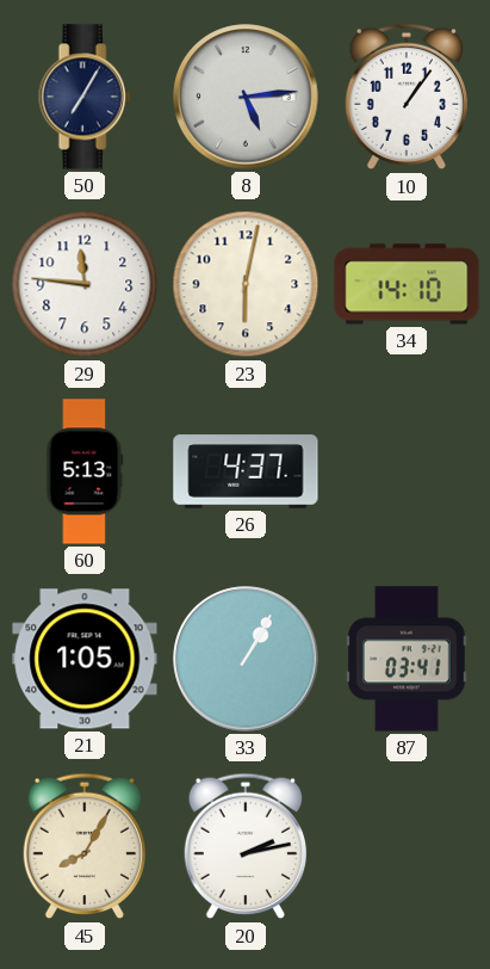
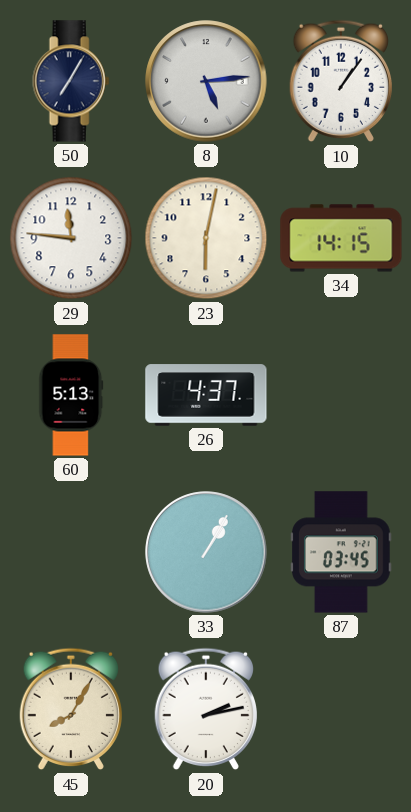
34: 14:10 -> 14:15
21: 1:05 -> none
87: 03:41 -> 03:45
